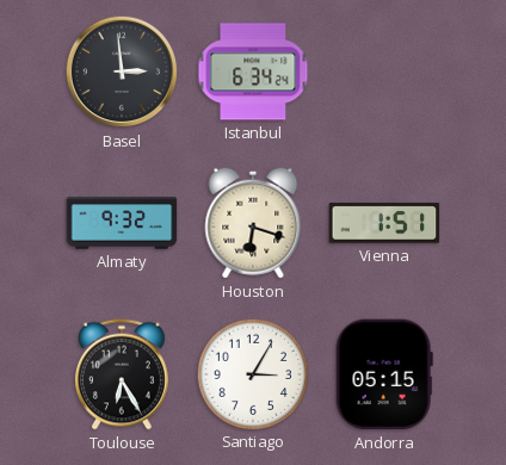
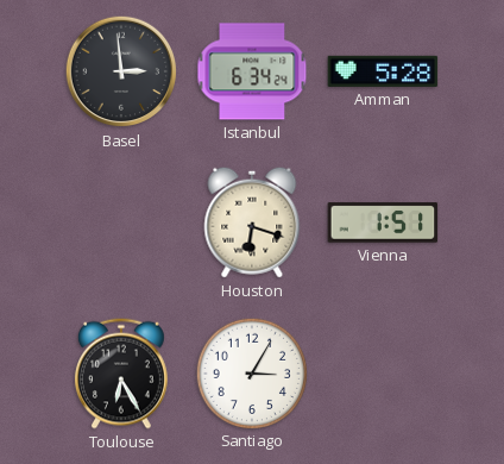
Amman: none -> 5:28
Almaty: 9:32 -> none
Andorra: 05:15 -> none
